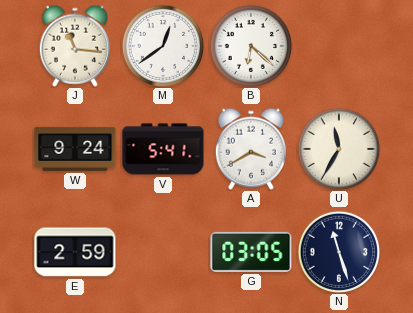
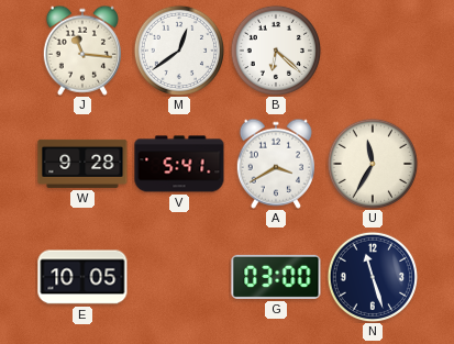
W: 9:24 -> 9:28
E: 2:59 -> 10:05
G: 03:05 -> 03:00
